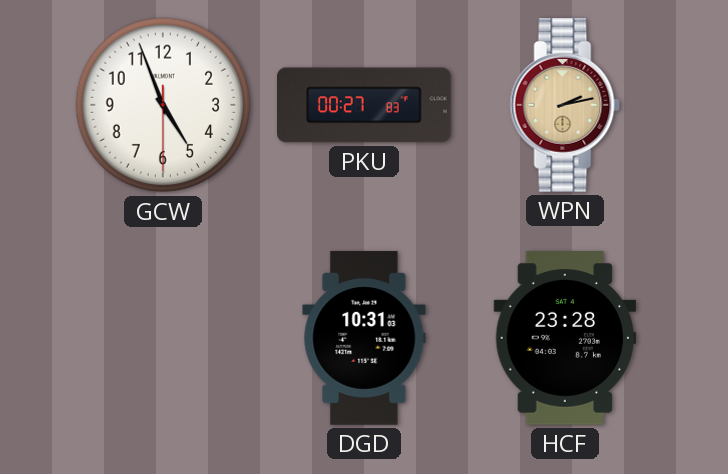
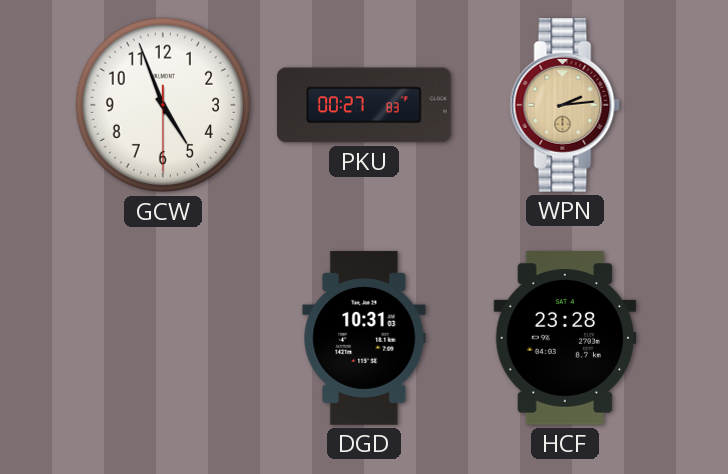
WPN: 2:13 -> 2:14
